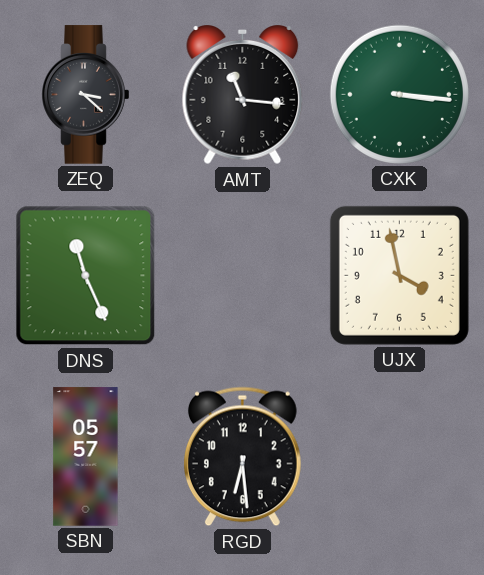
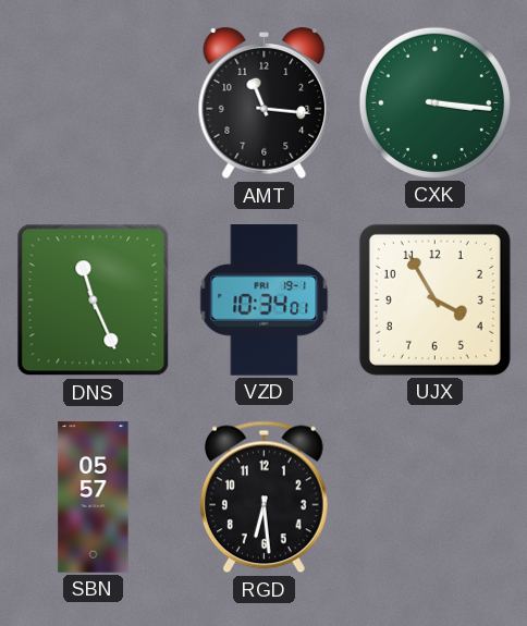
ZEQ: 3:22 -> none
VZD: none -> 10:34
UJX: 3:58 -> 3:55
